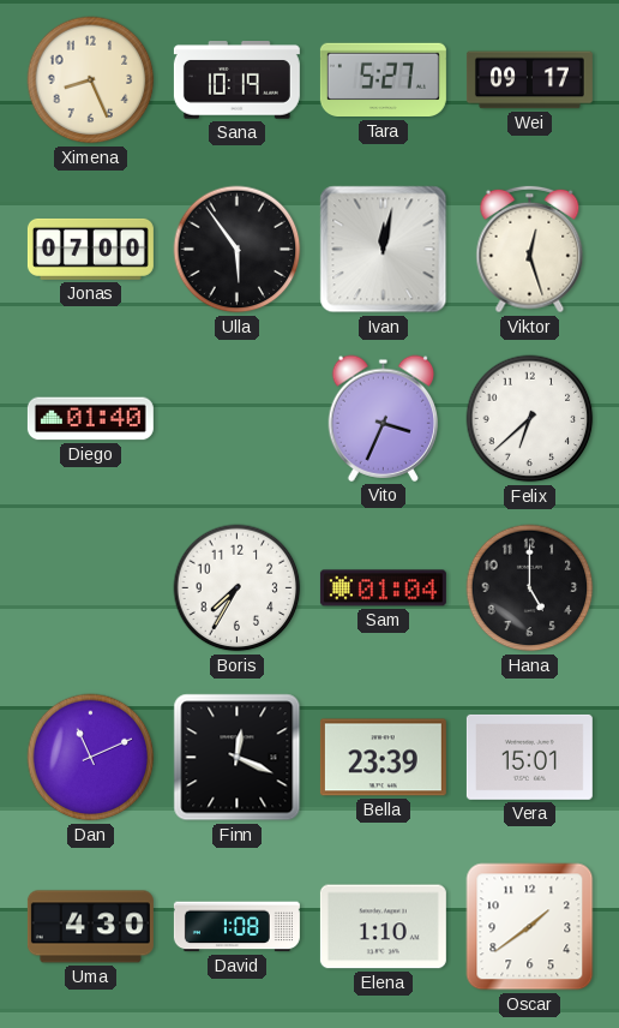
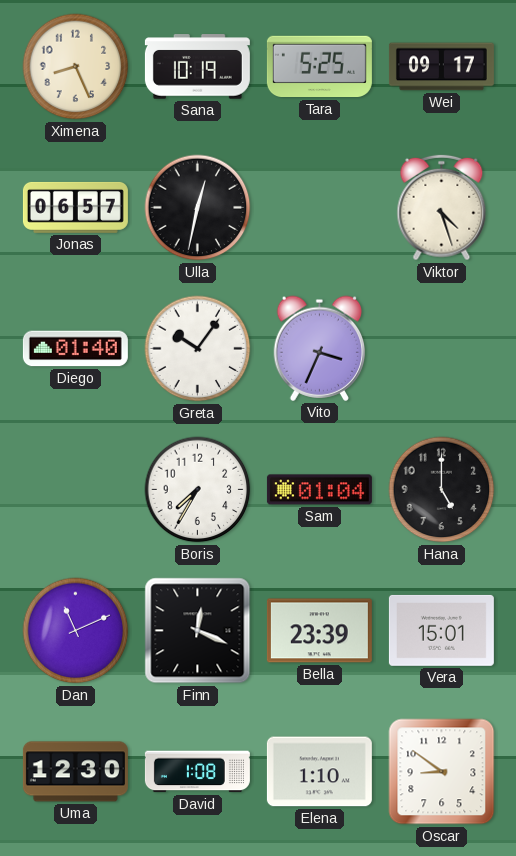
Tara: 5:27 -> 5:25
Jonas: 07:00 -> 06:57
Ulla: 5:54 -> 12:32
Ivan: 12:02 -> none
Viktor: 12:27 -> 4:27
Greta: none -> 10:06
Felix: 6:38 -> none
Uma: 4:30 -> 12:30
Oscar: 1:39 -> 8:51
